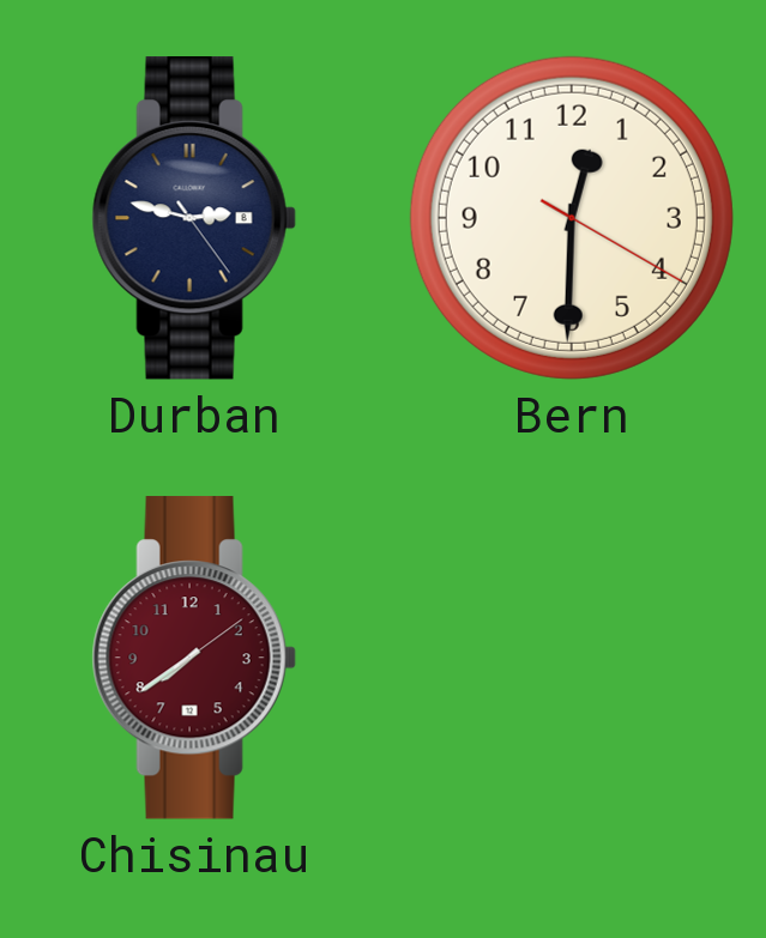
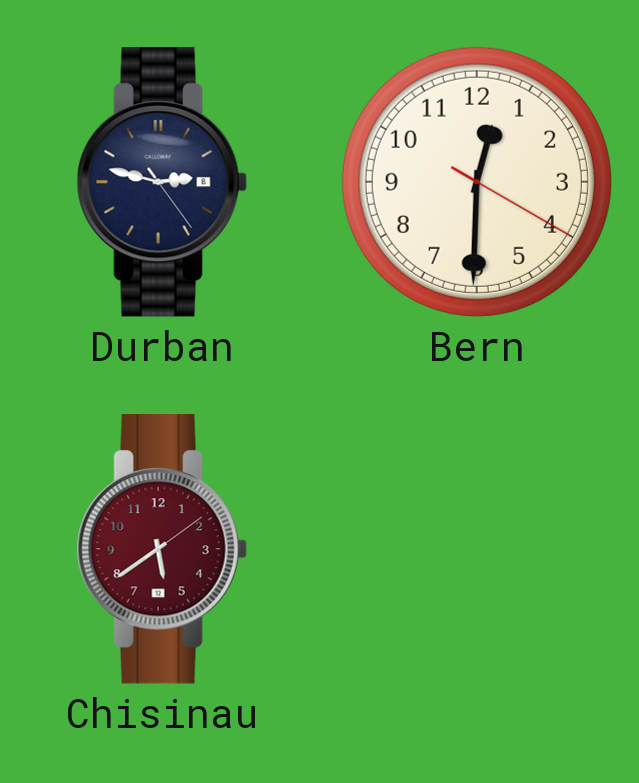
Chisinau: 7:39 -> 5:39
